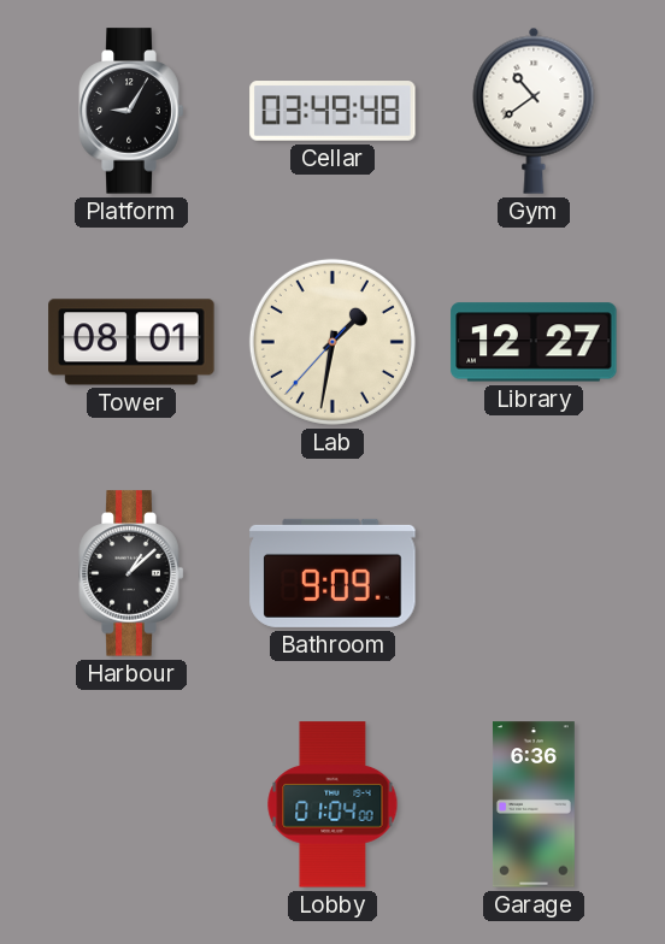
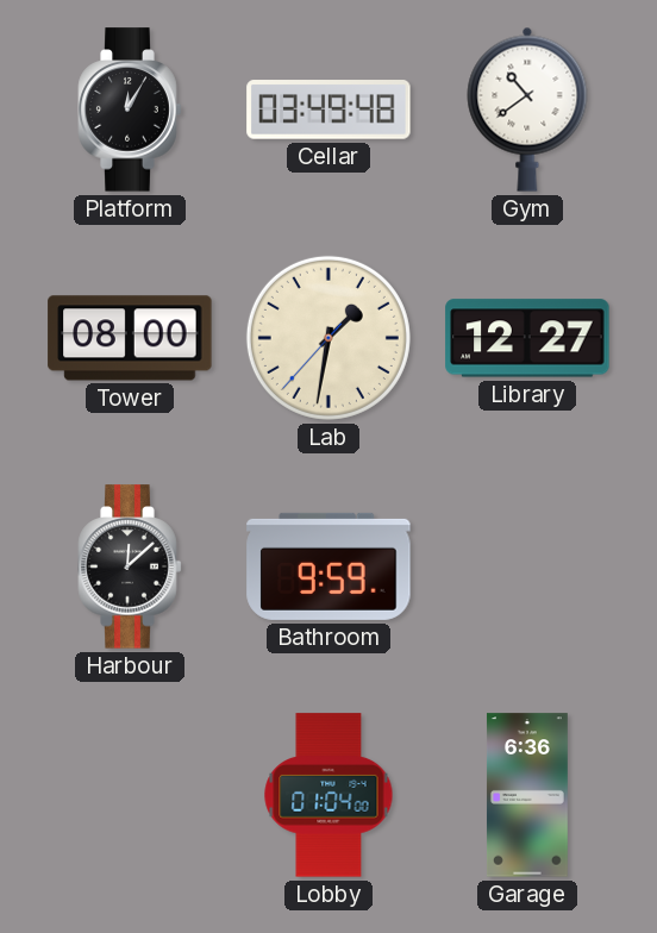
Platform: 9:05 -> 12:05
Tower: 08:01 -> 08:00
Harbour: 1:08 -> 12:08
Bathroom: 9:09 -> 9:59
